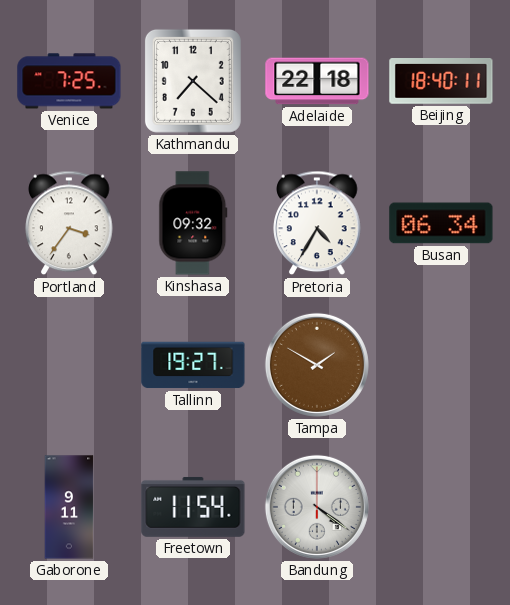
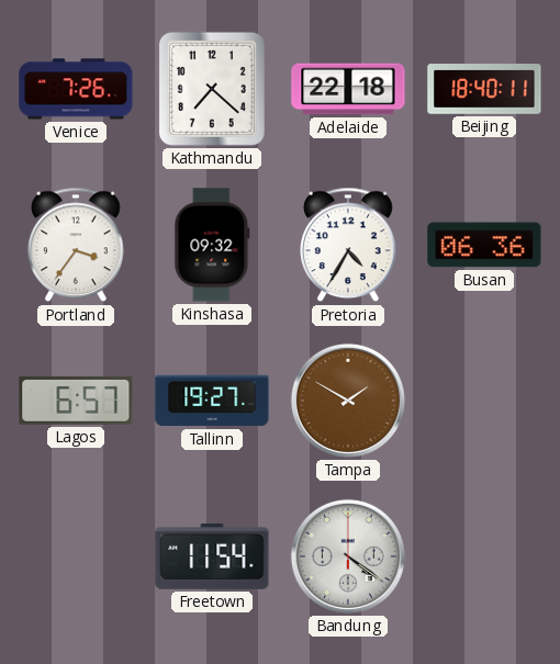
Venice: 7:25 -> 7:26
Busan: 06:34 -> 06:36
Lagos: none -> 6:57
Gaborone: 9:11 -> none
